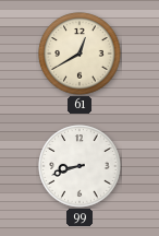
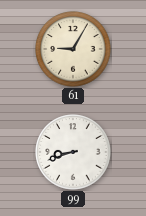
61: 12:40 -> 9:05
